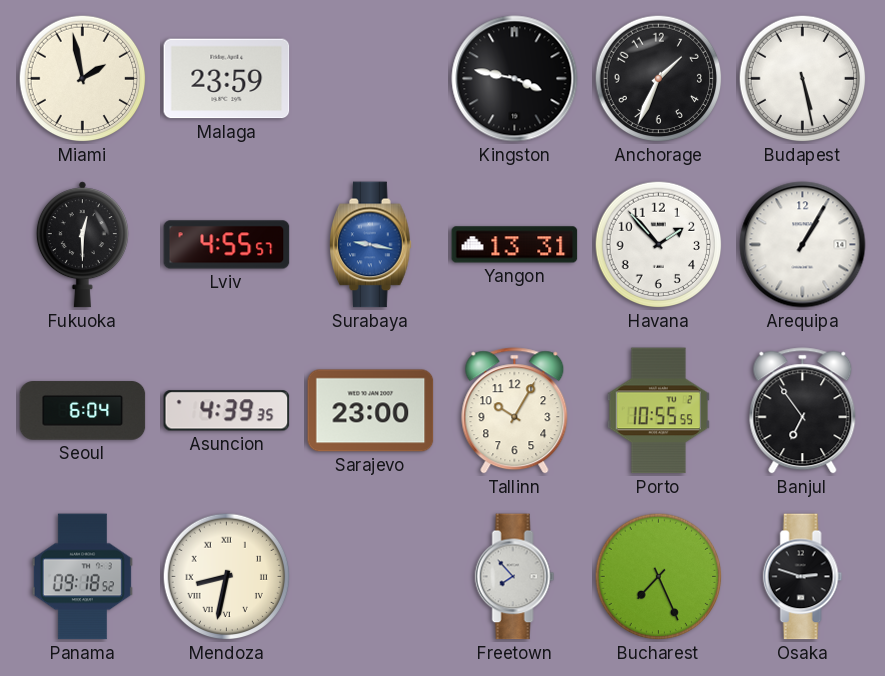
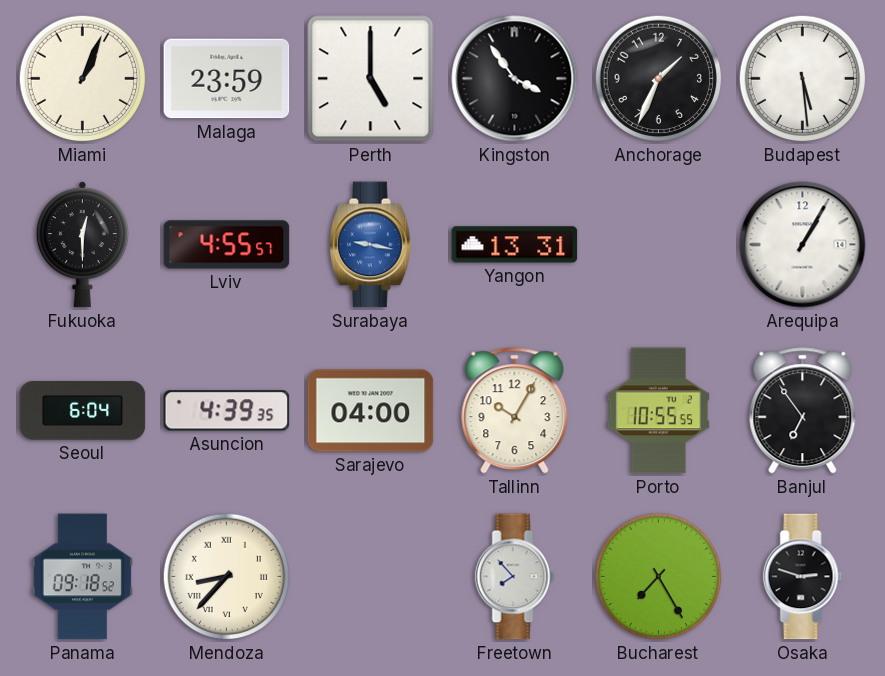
Miami: 1:58 -> 1:04
Perth: none -> 5:00
Kingston: 3:47 -> 3:54
Budapest: 5:28 -> 5:29
Havana: 1:53 -> none
Sarajevo: 23:00 -> 04:00
Mendoza: 8:32 -> 8:37
Bucharest: 7:26 -> 7:25
